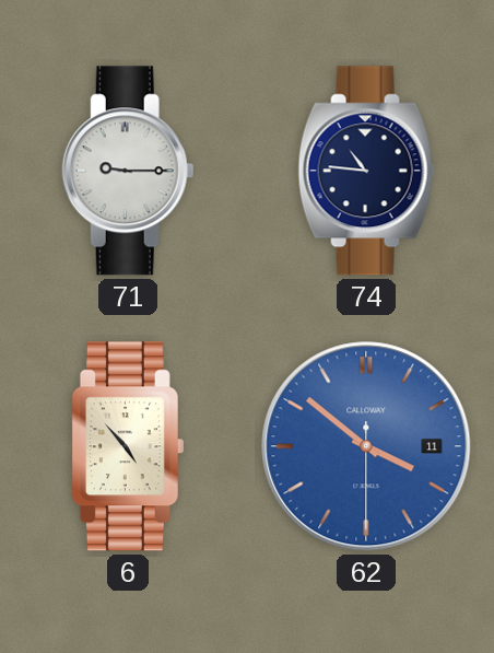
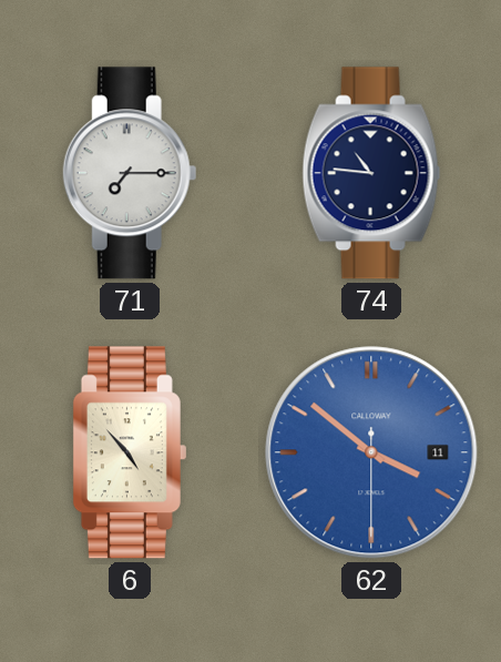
71: 9:15 -> 7:15
